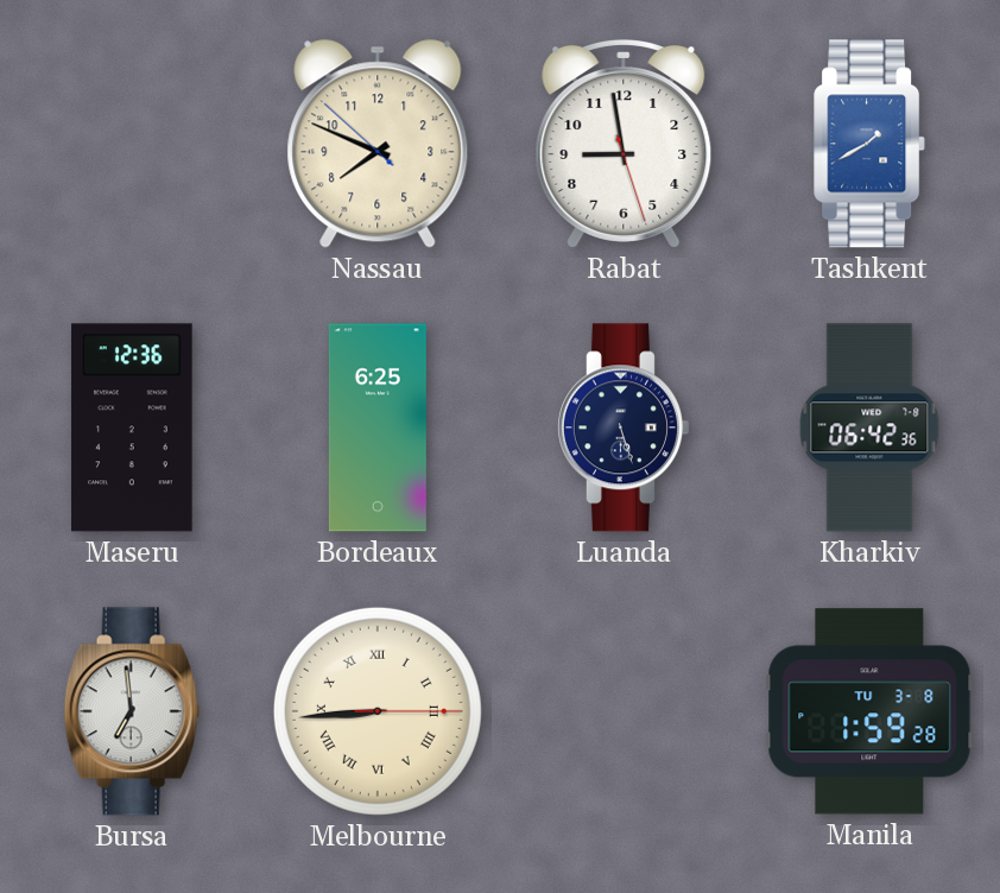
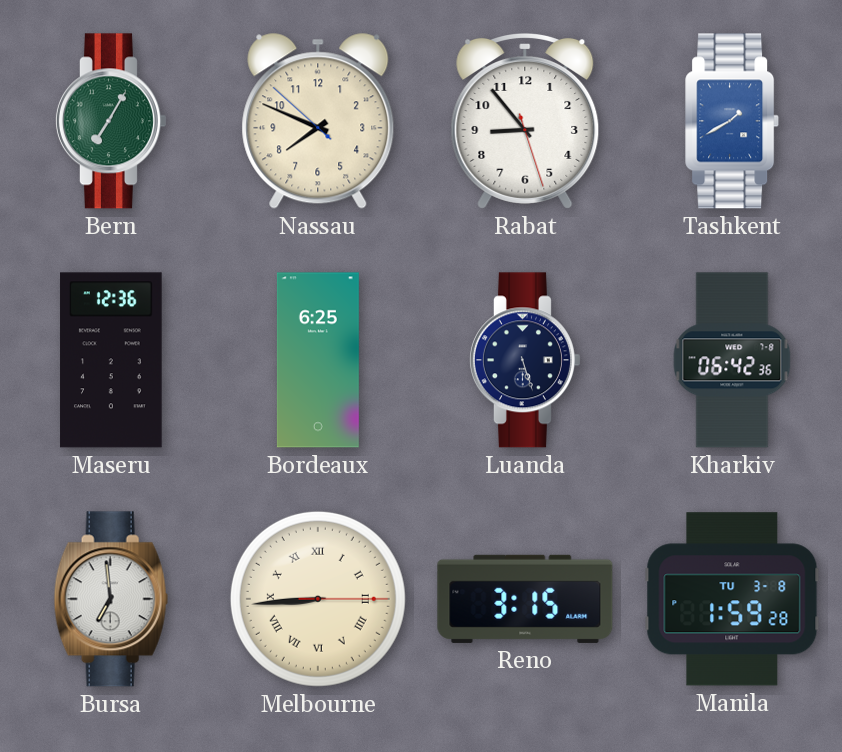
Bern: none -> 7:05
Rabat: 8:58 -> 8:53
Reno: none -> 3:15
